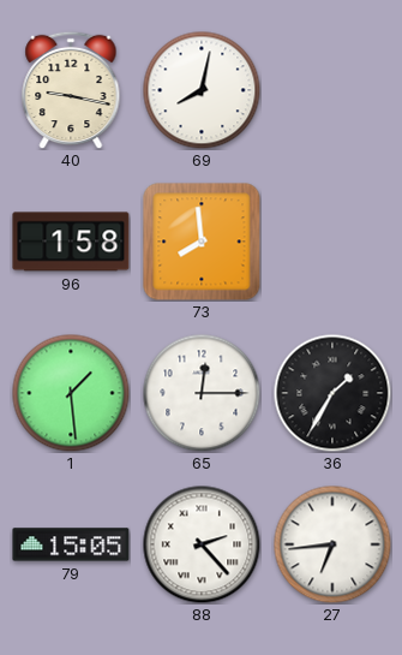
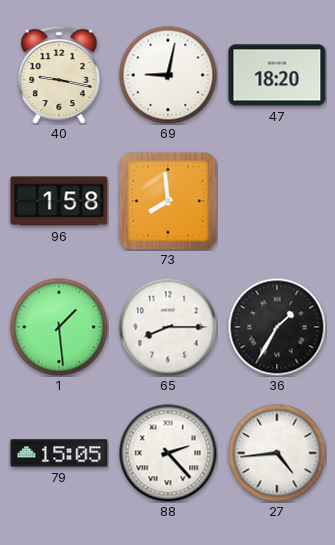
69: 8:02 -> 9:02
47: none -> 18:20
65: 12:15 -> 8:15
27: 6:44 -> 4:44
